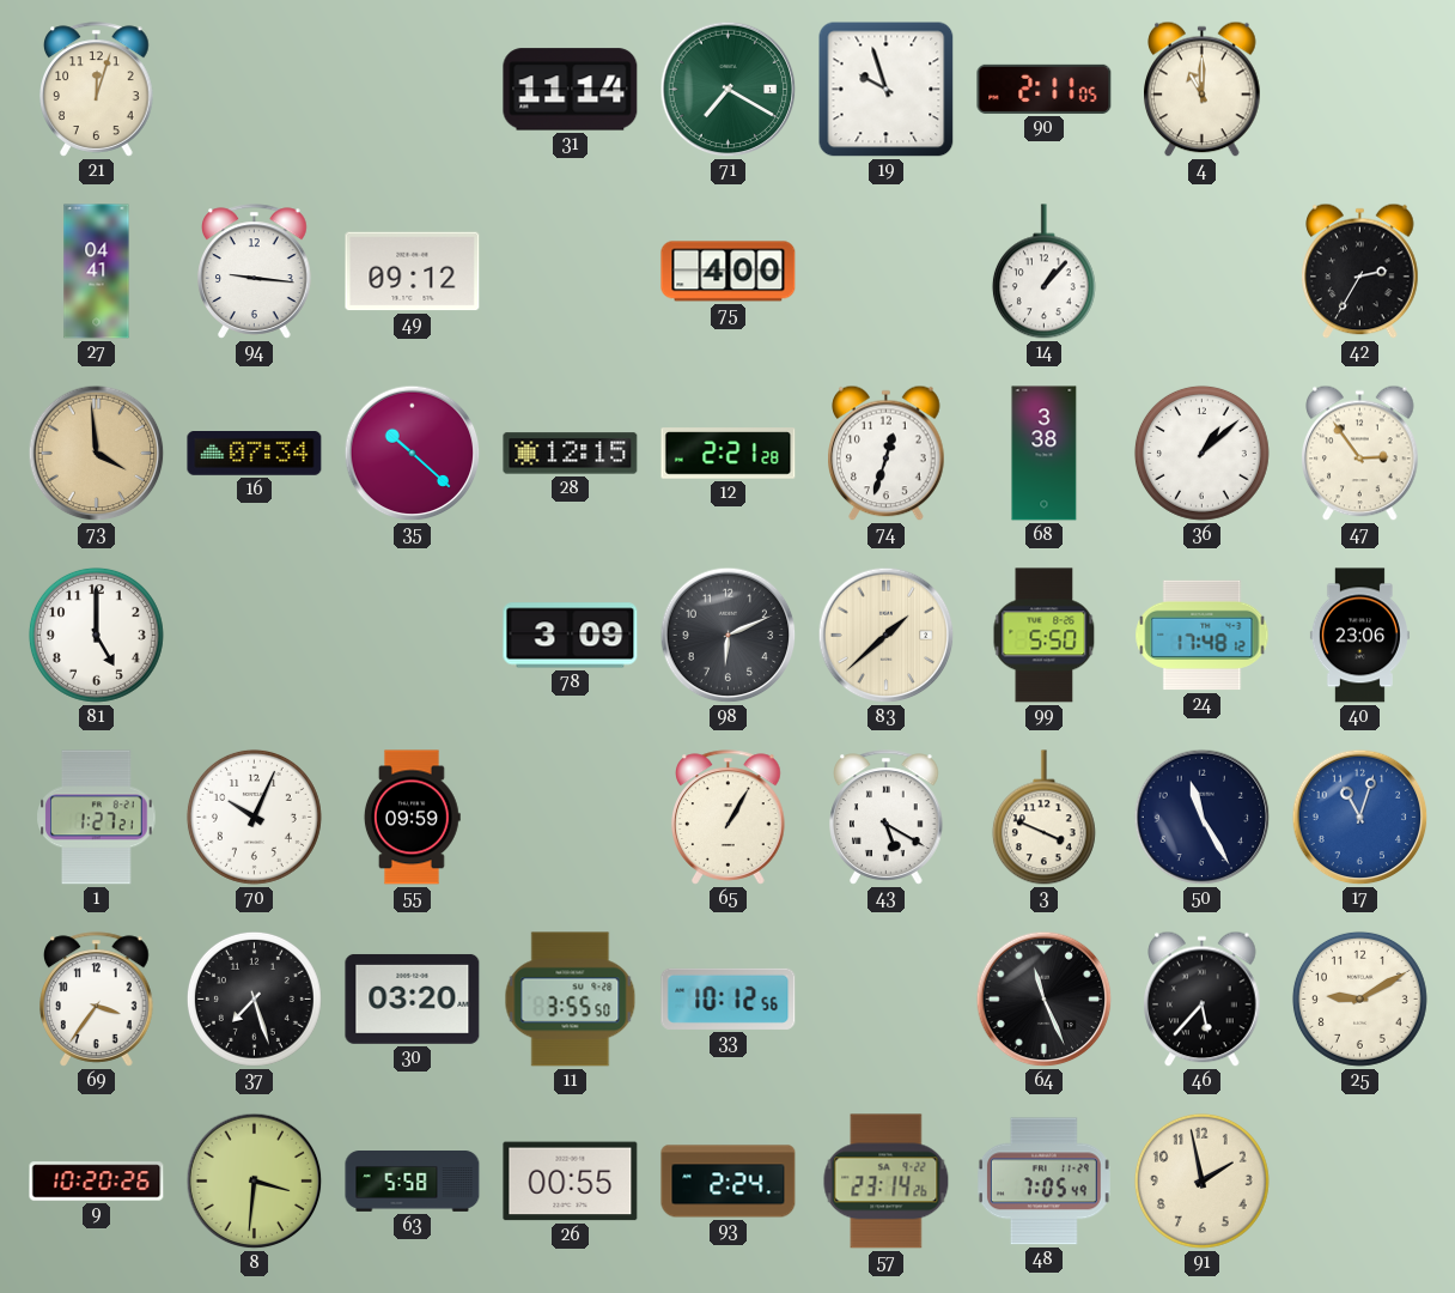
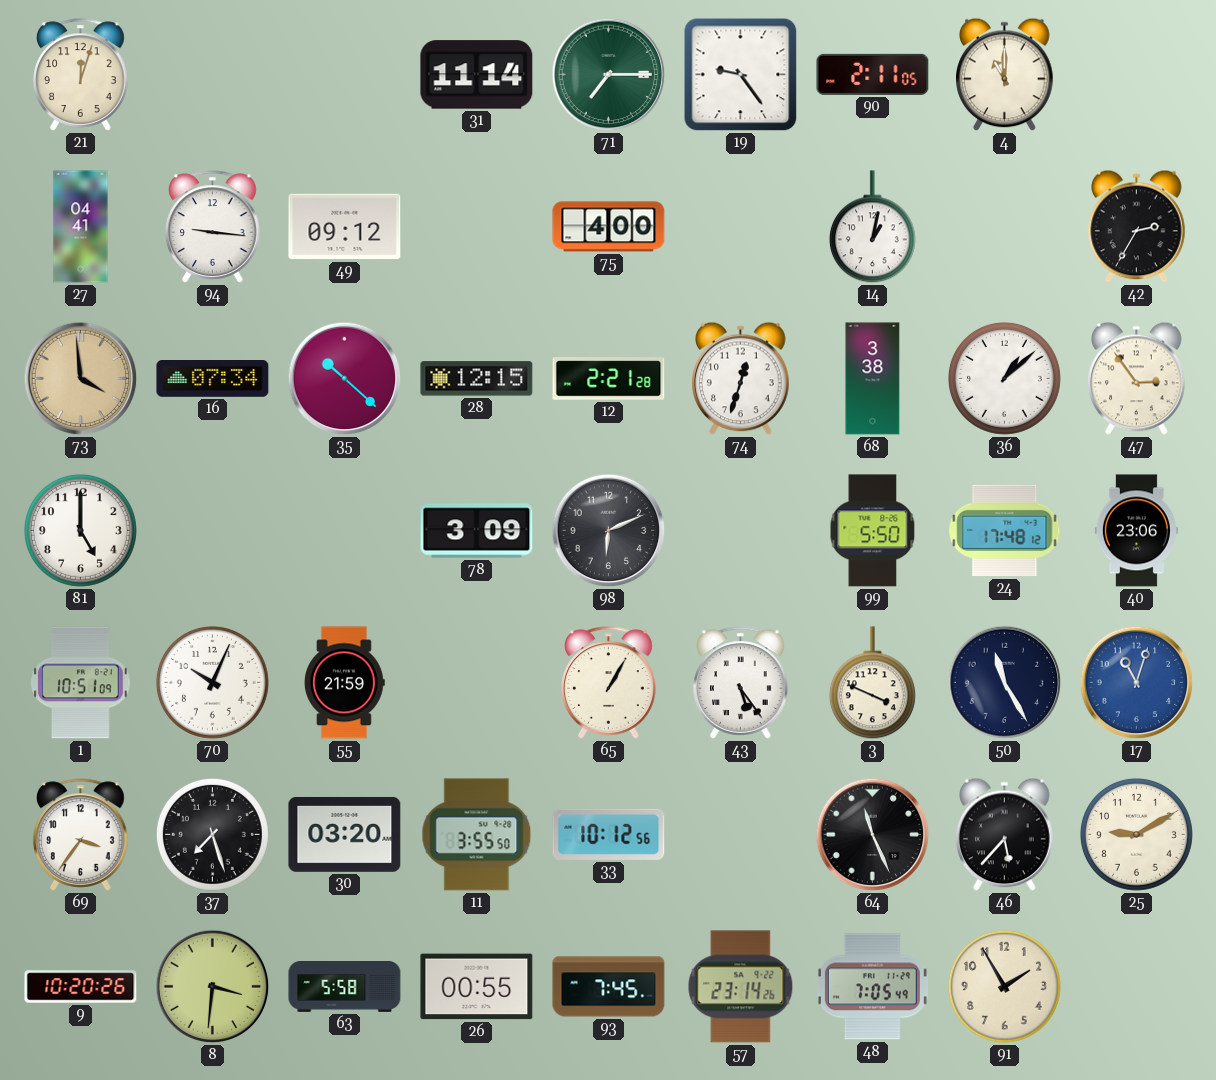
71: 7:20 -> 7:15
19: 9:57 -> 9:24
14: 1:07 -> 1:02
83: 1:38 -> none
1: 1:27 -> 10:51
55: 09:59 -> 21:59
43: 5:20 -> 5:24
93: 2:24 -> 7:45
91: 1:58 -> 1:55
